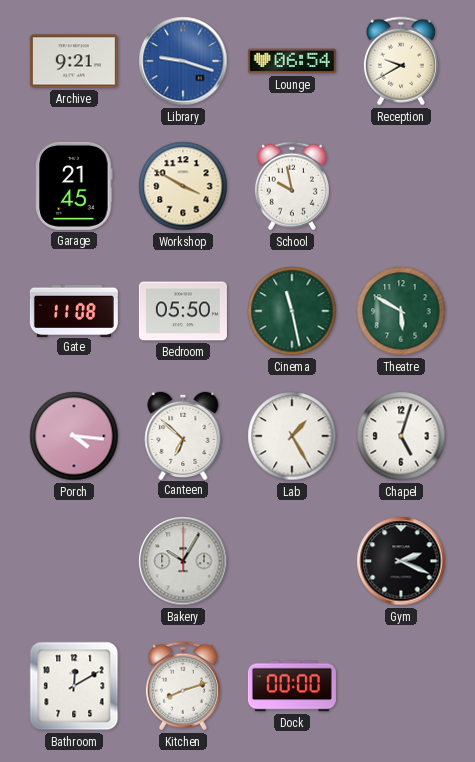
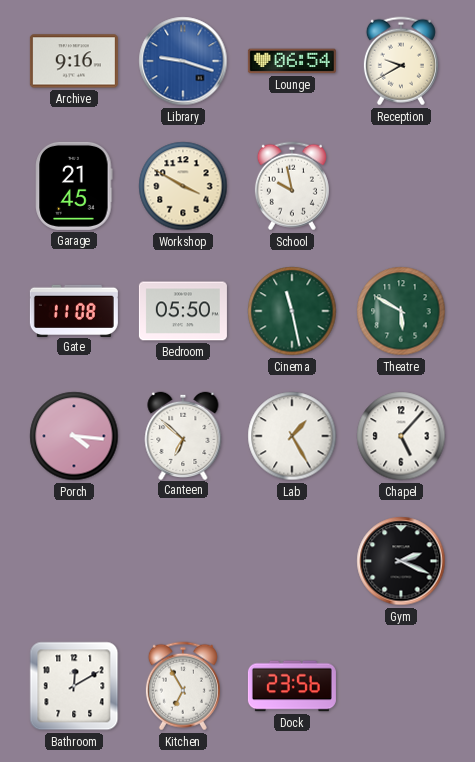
Archive: 9:21 -> 9:16
Chapel: 5:03 -> 5:07
Bakery: 10:05 -> none
Kitchen: 8:12 -> 6:55
Dock: 00:00 -> 23:56
